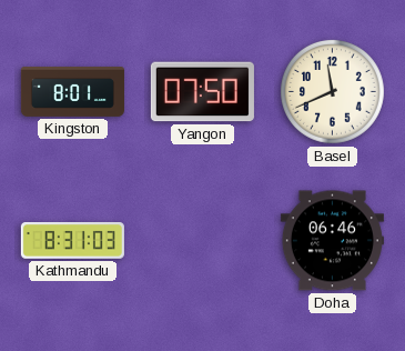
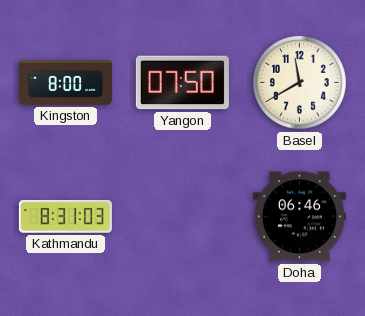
Kingston: 8:01 -> 8:00
Basel: 11:41 -> 11:40
